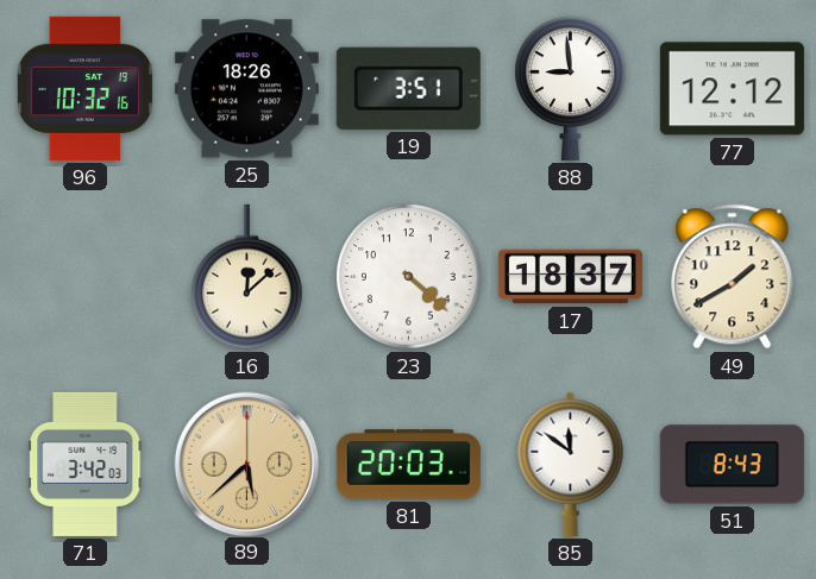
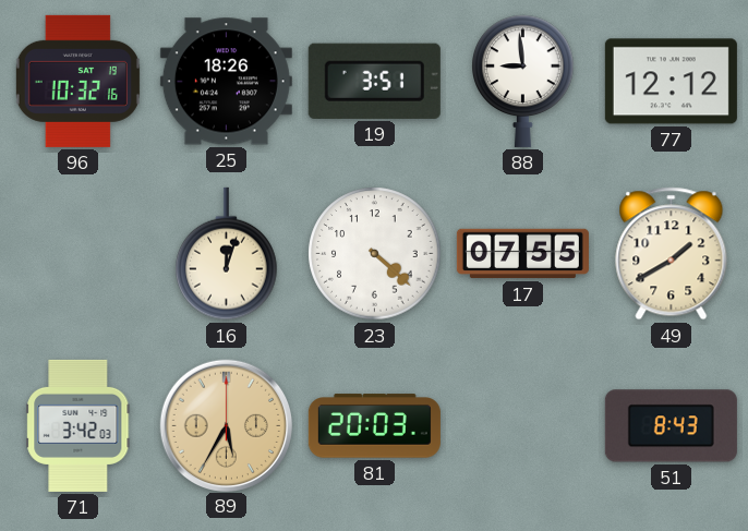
16: 12:08 -> 12:03
17: 18:37 -> 07:55
89: 5:38 -> 5:35
85: 11:51 -> none
